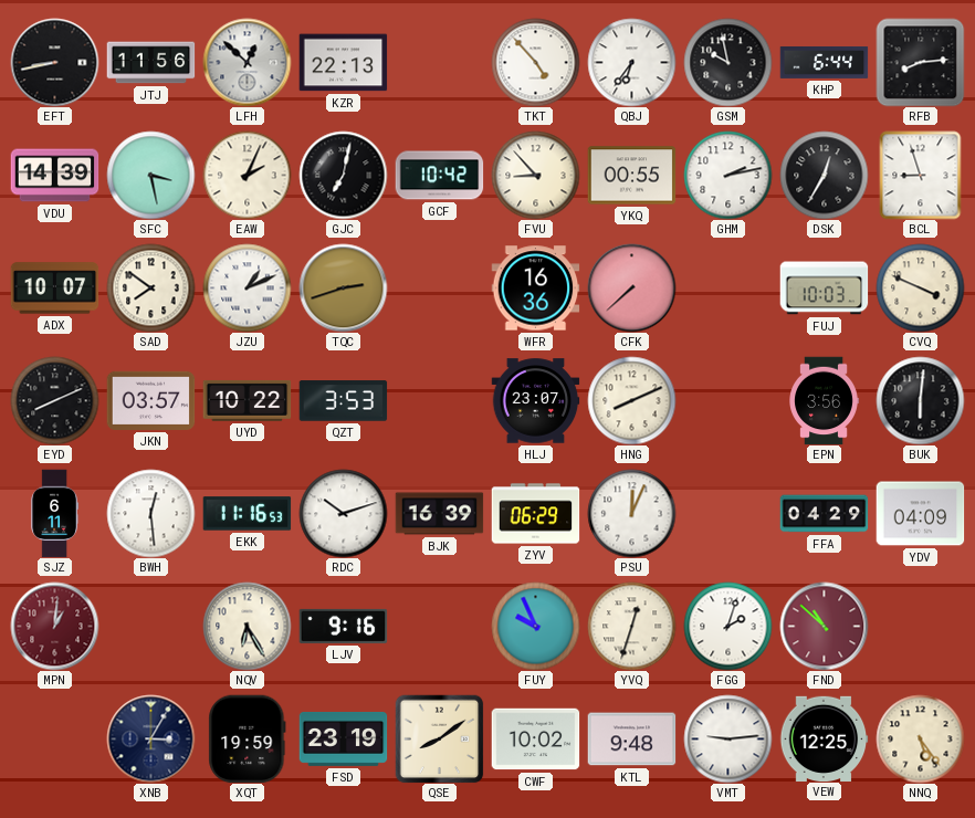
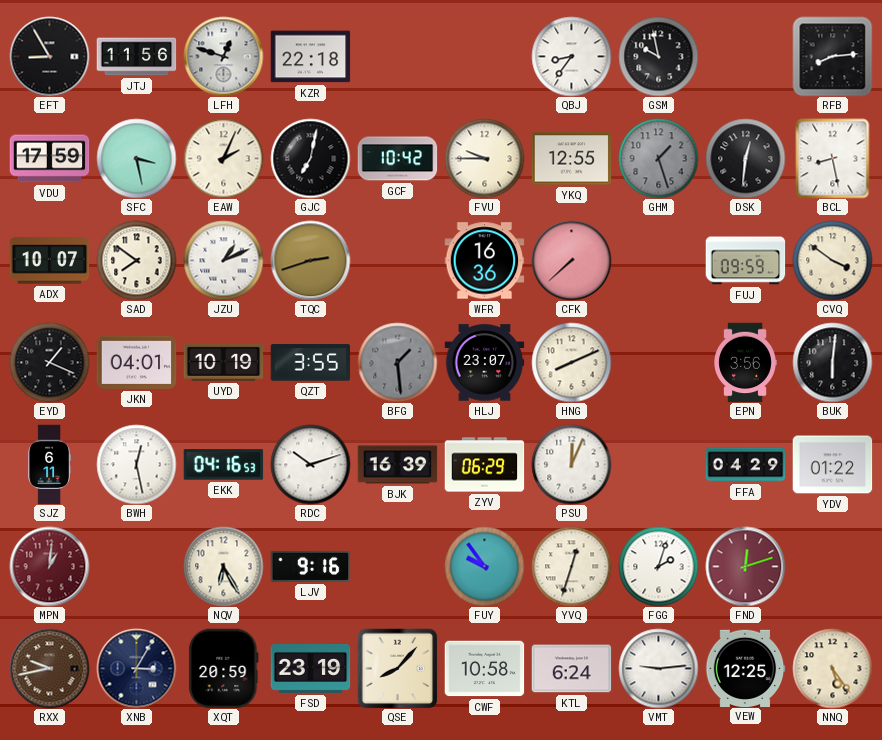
EFT: 8:43 -> 8:55
LFH: 12:52 -> 12:48
KZR: 22:13 -> 22:18
TKT: 4:53 -> none
QBJ: 6:36 -> 8:36
KHP: 6:44 -> none
VDU: 14:39 -> 17:59
FVU: 8:53 -> 9:45
YKQ: 00:55 -> 12:55
GHM: 2:13 -> 1:27
GHM dial: white -> grey
DSK: 12:35 -> 12:31
BCL: 8:57 -> 8:28
FUJ: 10:03 -> 09:59
CVQ: 3:49 -> 3:51
EYD: 8:11 -> 1:19
JKN: 03:57 -> 04:01
UYD: 10:22 -> 10:19
QZT: 3:53 -> 3:55
BFG: none -> 1:29
BWH: 12:29 -> 12:28
EKK: 11:16 -> 04:16
YDV: 04:09 -> 01:22
FUY: 9:56 -> 9:54
FND: 10:52 -> 12:12
RXX: none -> 9:43
XQT: 19:59 -> 20:59
QSE: 8:09 -> 8:07
CWF: 10:02 -> 10:58
KTL: 9:48 -> 6:24
